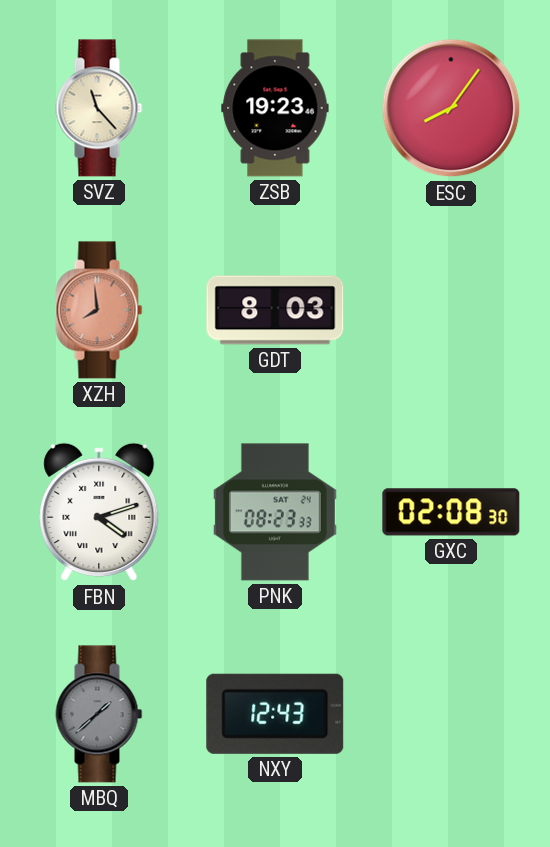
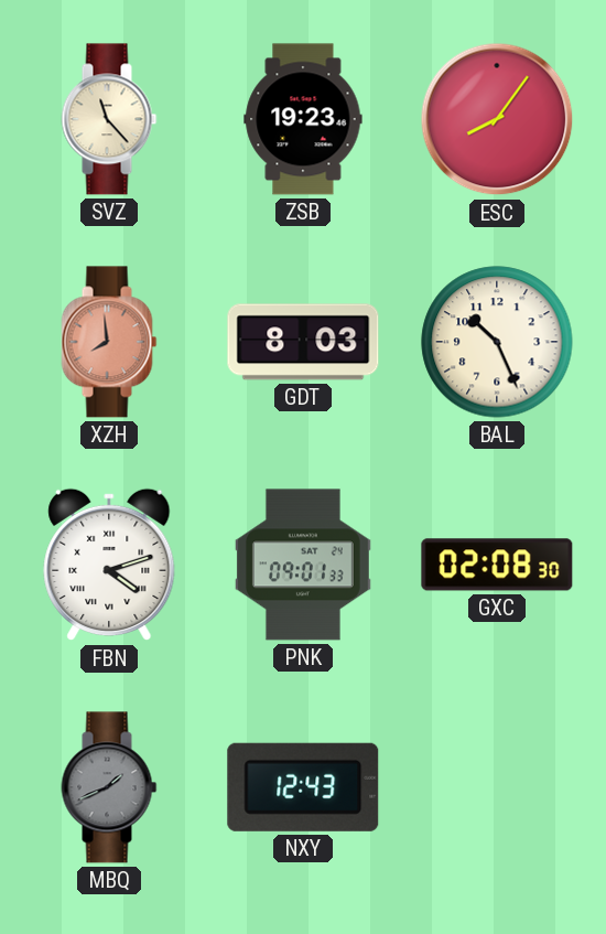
BAL: none -> 10:26
PNK: 08:23 -> 09:01
MBQ: 1:38 -> 1:41
